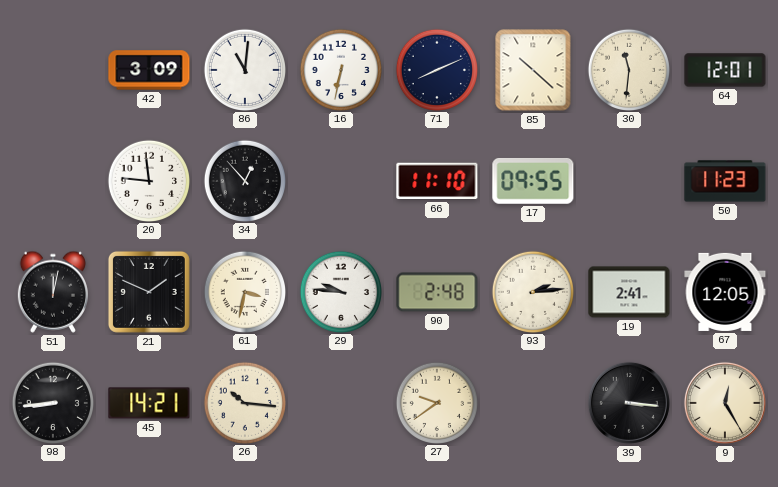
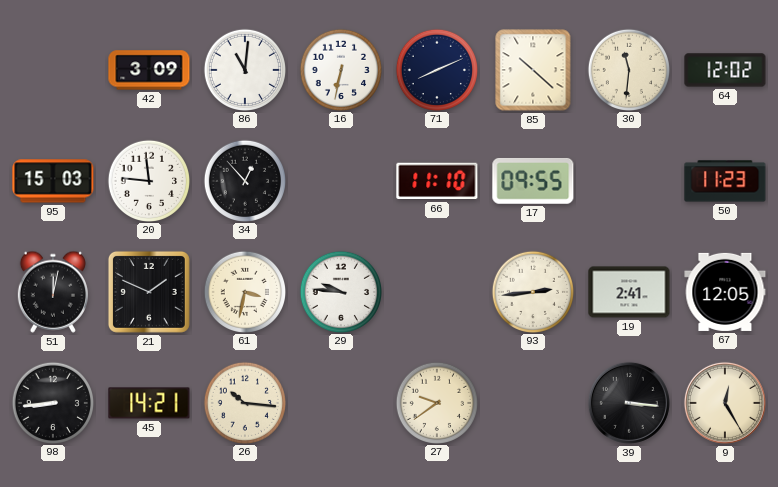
64: 12:01 -> 12:02
95: none -> 15:03
90: 2:48 -> none
93: 2:14 -> 2:44
